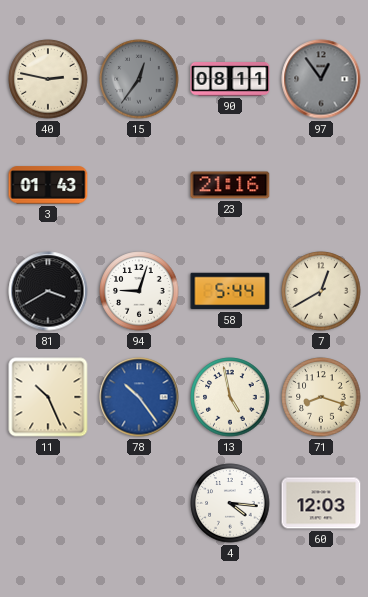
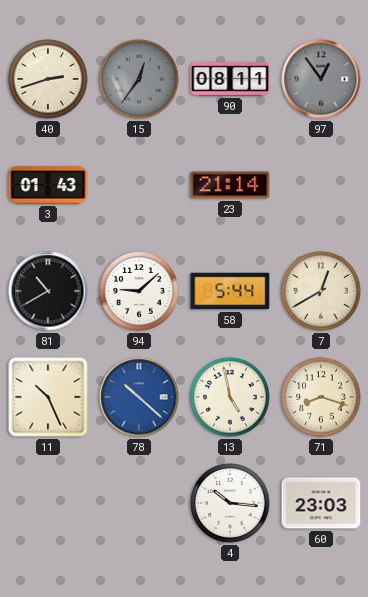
40: 2:47 -> 2:42
23: 21:16 -> 21:14
81: 3:40 -> 10:40
94: 9:03 -> 9:08
78: 10:24 -> 10:22
4: 4:16 -> 10:16
60: 12:03 -> 23:03
